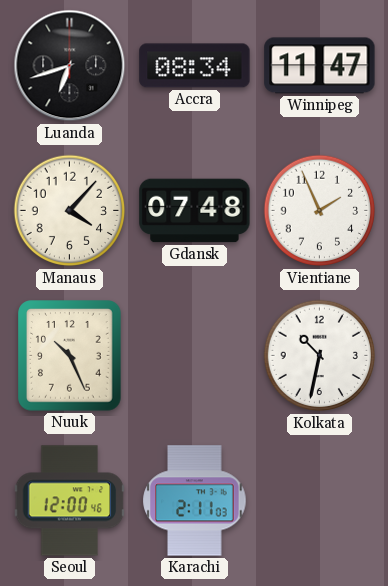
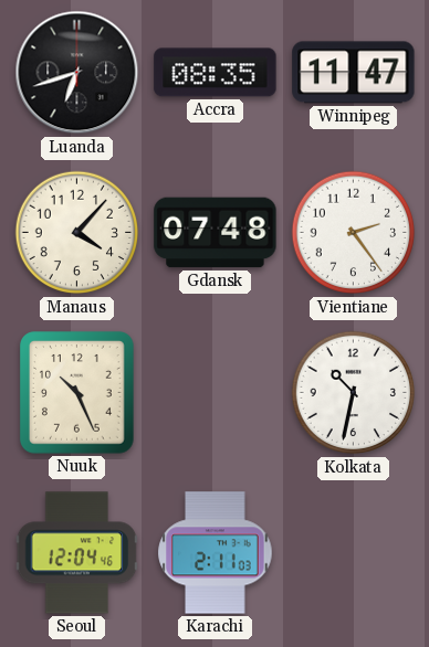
Accra: 08:34 -> 08:35
Vientiane: 1:56 -> 2:24
Seoul: 12:00 -> 12:04
